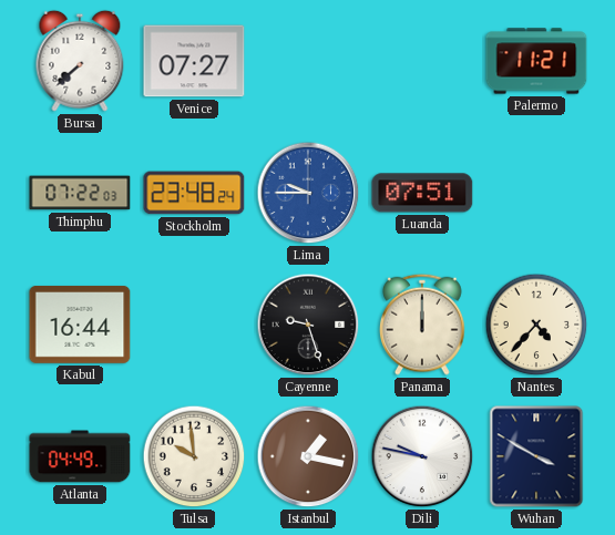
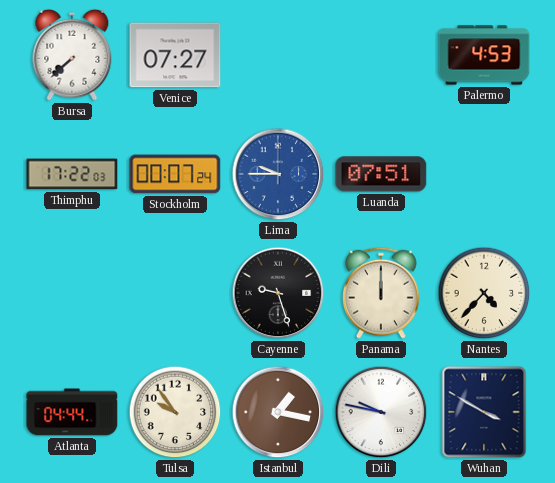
Palermo: 11:21 -> 4:53
Thimphu: 07:22 -> 17:22
Stockholm: 23:48 -> 00:07
Kabul: 16:44 -> none
Atlanta: 04:49 -> 04:44
Tulsa: 9:59 -> 9:54
